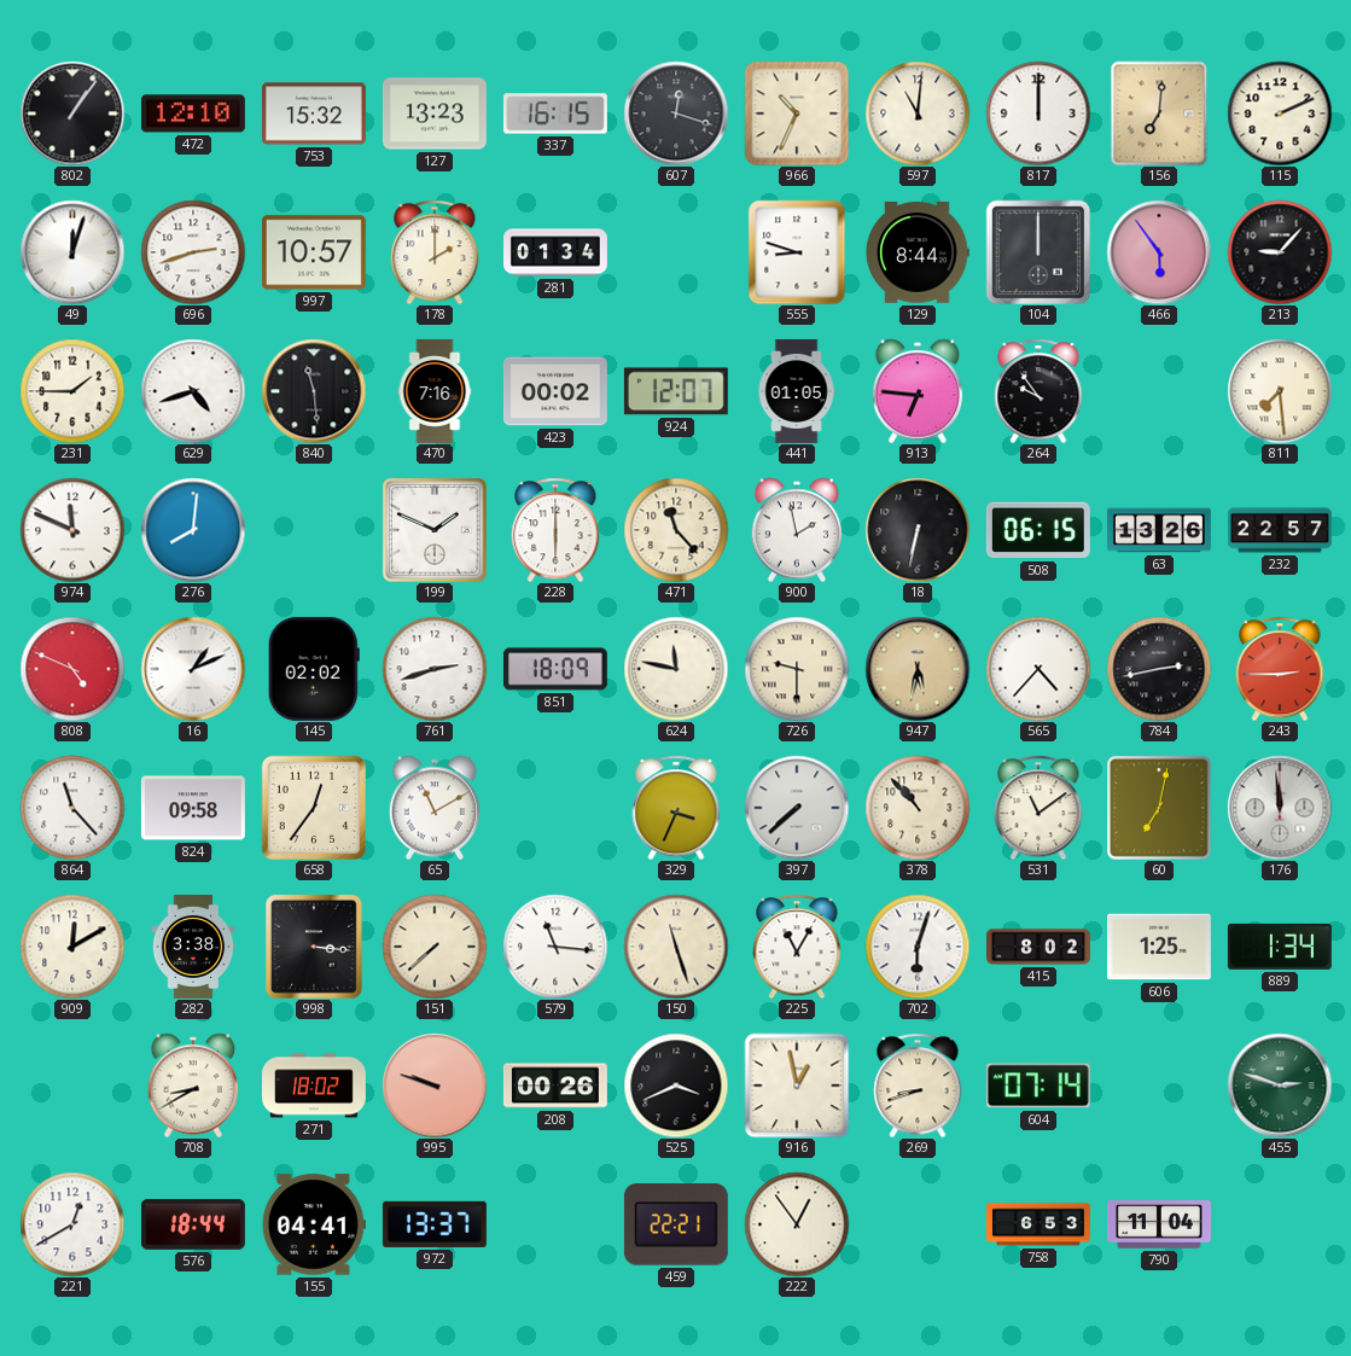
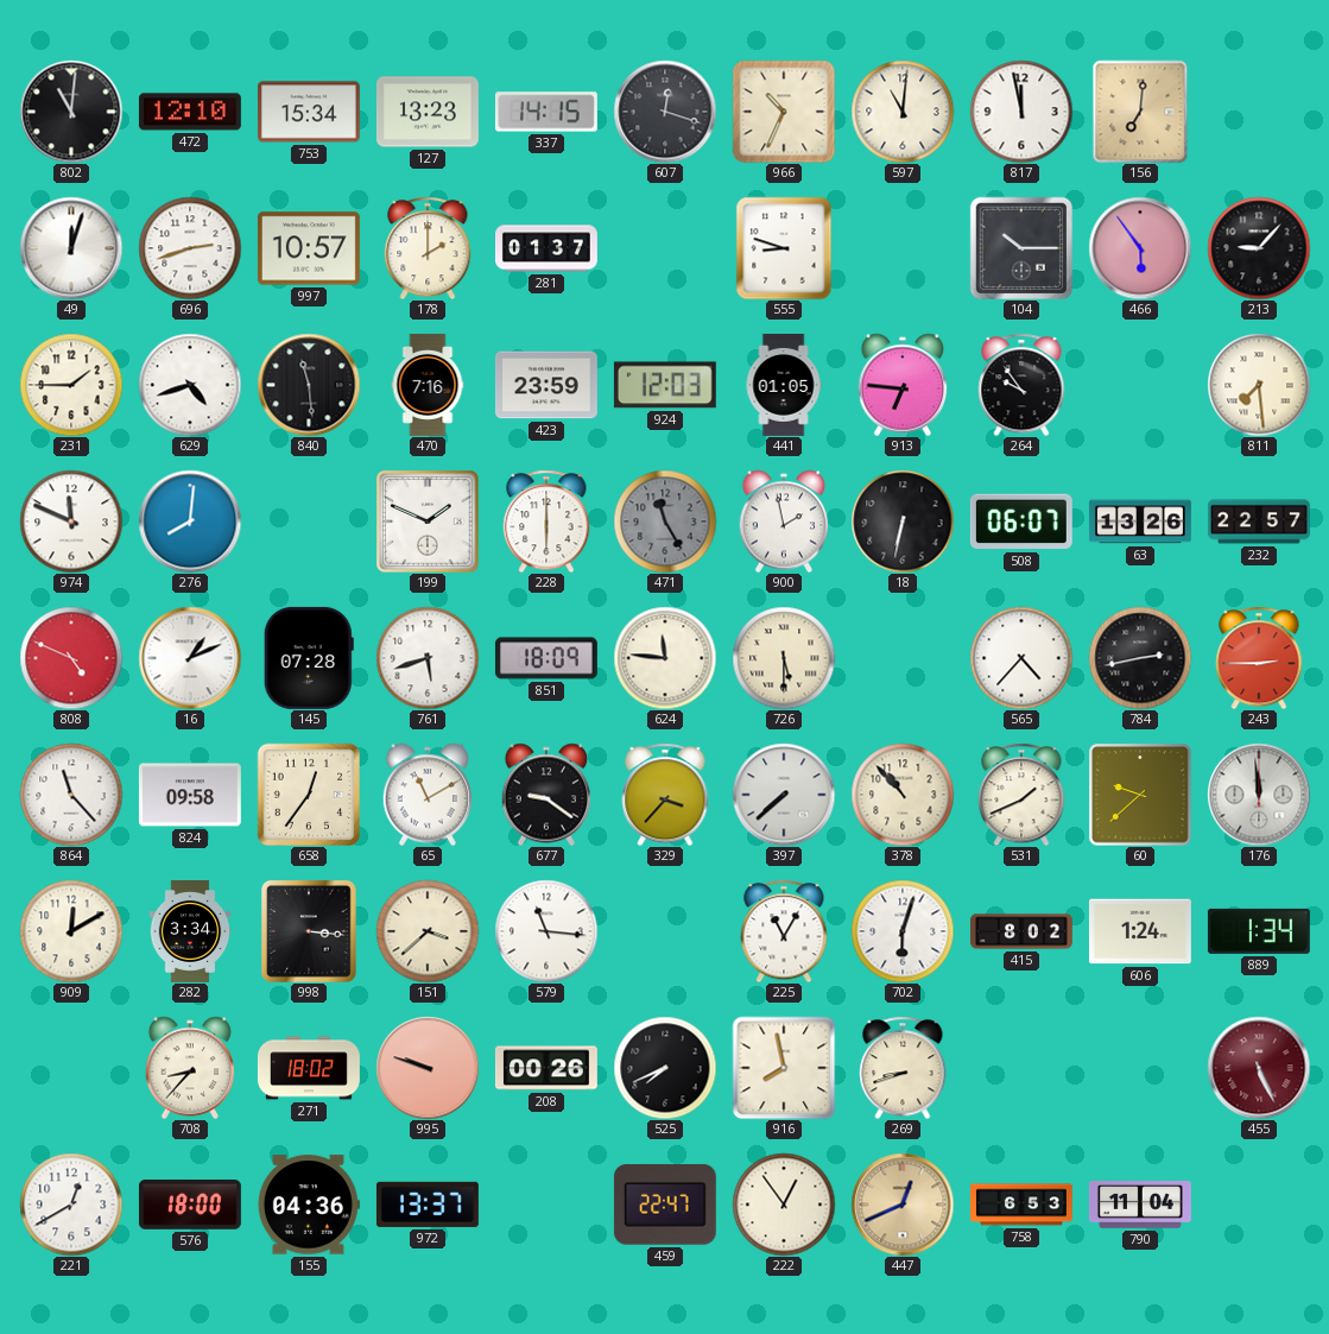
802: 1:06 -> 11:01
753: 15:32 -> 15:34
337: 16:15 -> 14:15
817: 12:00 -> 11:58
115: 2:11 -> none
281: 01:34 -> 01:37
129: 8:44 -> none
104: 12:00 -> 10:15
423: 00:02 -> 23:59
924: 12:07 -> 12:03
471: 11:23 -> 11:25
471 dial: cream -> grey
508: 06:15 -> 06:07
145: 02:02 -> 07:28
761: 2:42 -> 5:42
624: 11:47 -> 11:46
726: 9:30 -> 5:30
947: 5:32 -> none
677: none -> 9:21
329: 3:34 -> 3:37
531: 11:09 -> 1:41
60: 7:02 -> 9:38
282: 3:38 -> 3:34
151: 7:38 -> 3:38
150: 11:27 -> none
606: 1:25 -> 1:24
708: 8:40 -> 8:37
525: 3:41 -> 7:41
916: 12:58 -> 7:58
604: 07:14 -> none
455: 2:48 -> 5:26
455 dial: green -> burgundy
576: 18:44 -> 18:00
155: 04:41 -> 04:36
459: 22:21 -> 22:47
447: none -> 12:41
